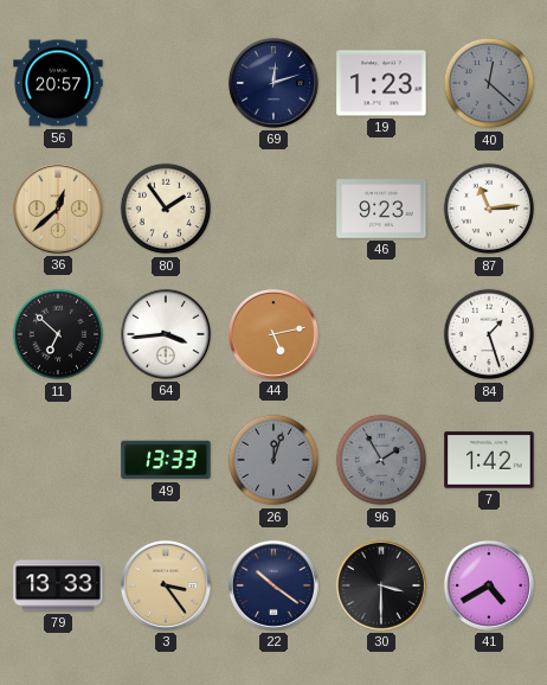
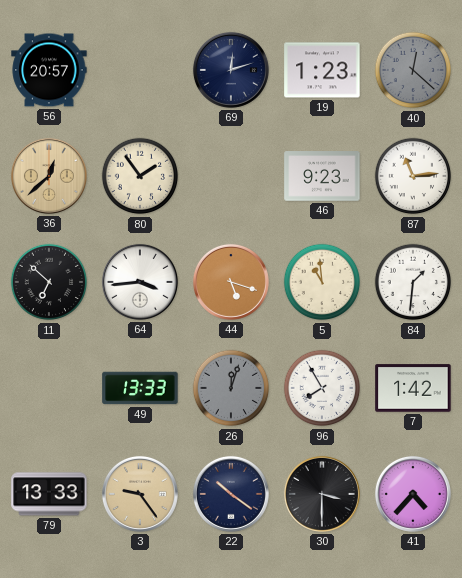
44: 5:13 -> 5:18
5: none -> 10:59
84: 1:27 -> 1:31
96: 1:55 -> 7:55
96 dial: grey -> white
3: 3:24 -> 9:24
41: 4:40 -> 4:37
